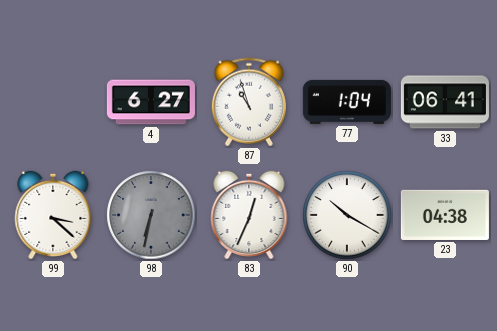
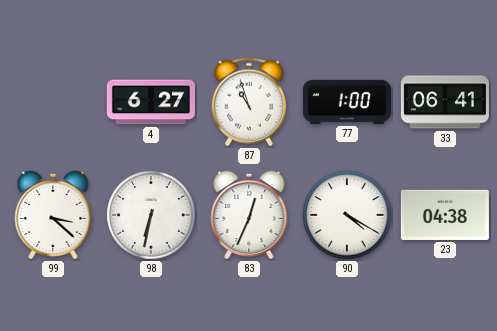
77: 1:04 -> 1:00
98 dial: grey -> white
90: 10:20 -> 4:20
